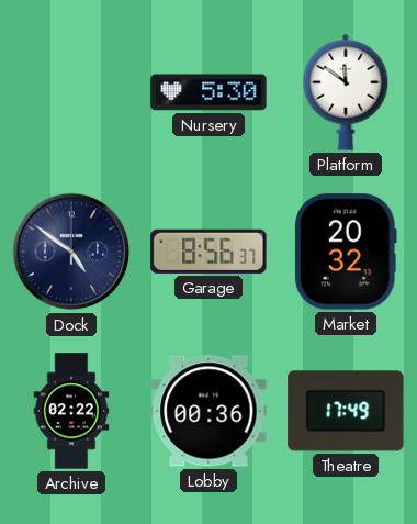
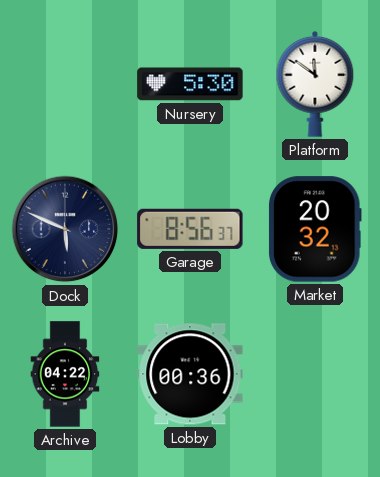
Dock: 4:51 -> 5:49
Archive: 02:22 -> 04:22
Theatre: 17:49 -> none
